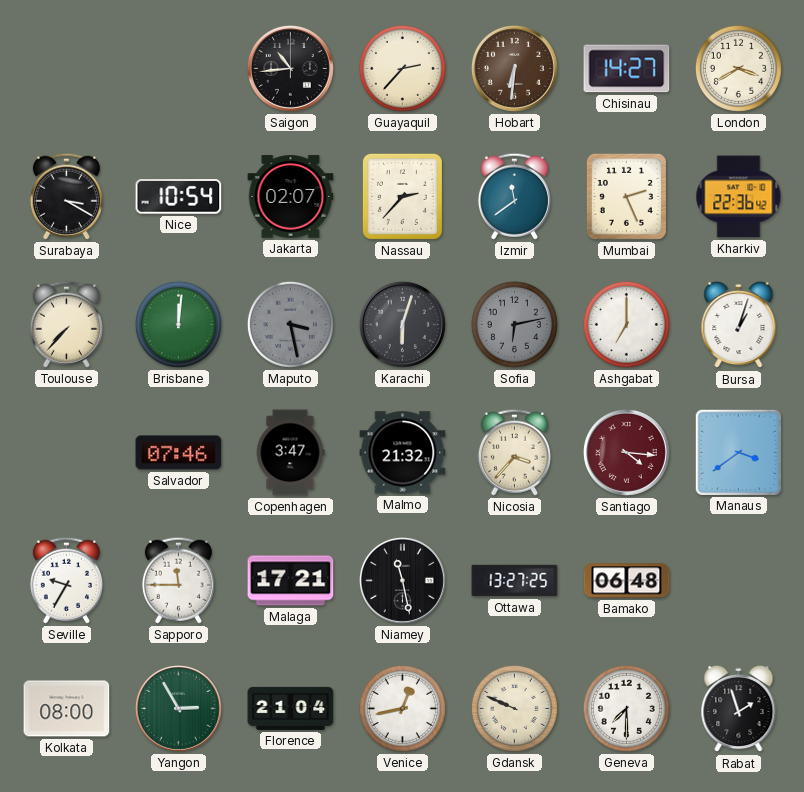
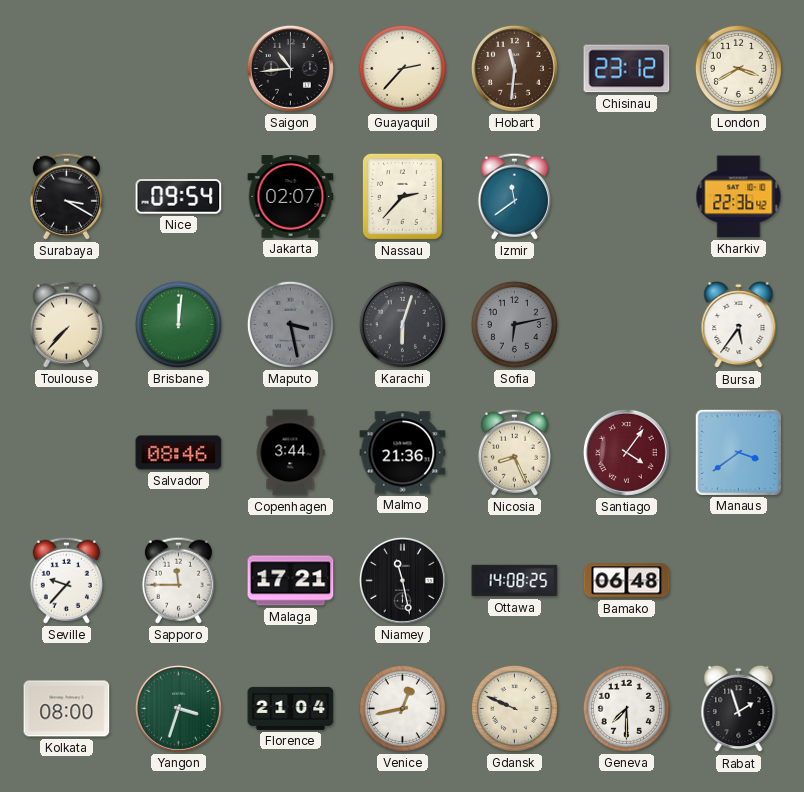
Hobart: 6:31 -> 11:31
Chisinau: 14:27 -> 23:12
Nice: 10:54 -> 09:54
Mumbai: 2:26 -> none
Ashgabat: 7:00 -> none
Bursa: 1:03 -> 5:36
Salvador: 07:46 -> 08:46
Copenhagen: 3:47 -> 3:44
Malmo: 21:32 -> 21:36
Nicosia: 3:37 -> 8:26
Santiago: 4:16 -> 4:06
Seville: 9:35 -> 9:37
Ottawa: 13:27 -> 14:08
Yangon: 2:55 -> 3:33
